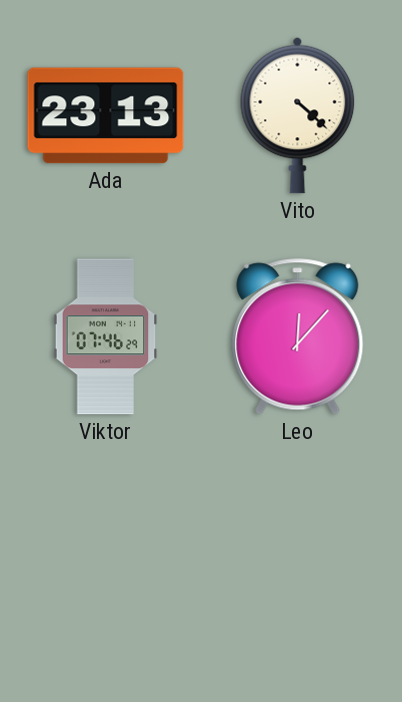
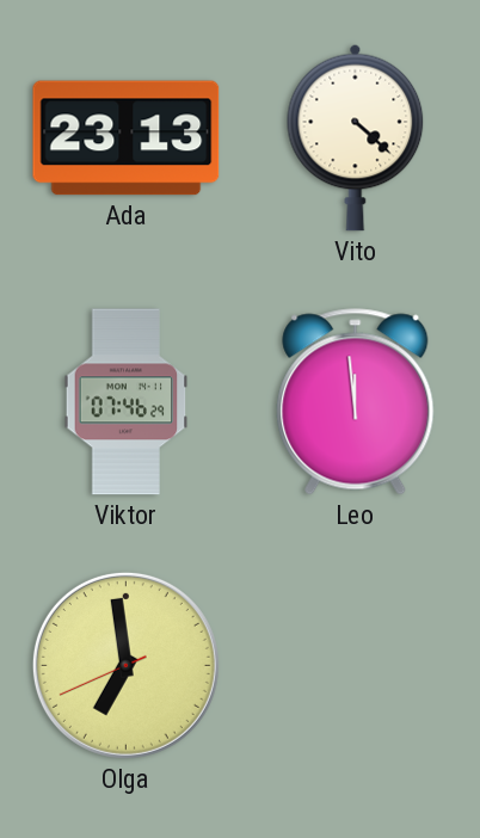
Leo: 12:07 -> 11:59
Olga: none -> 6:58
